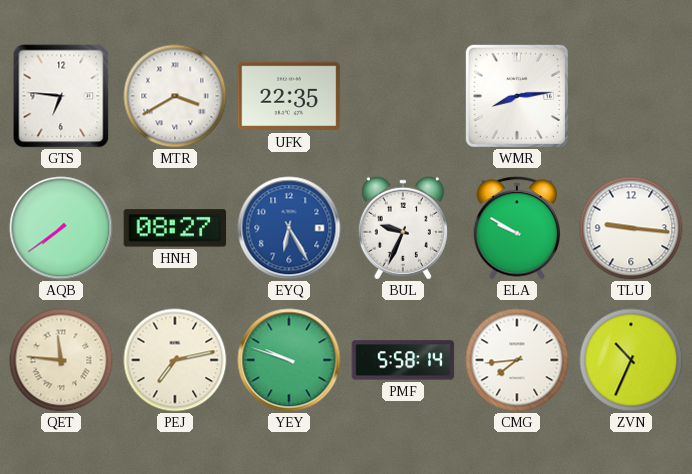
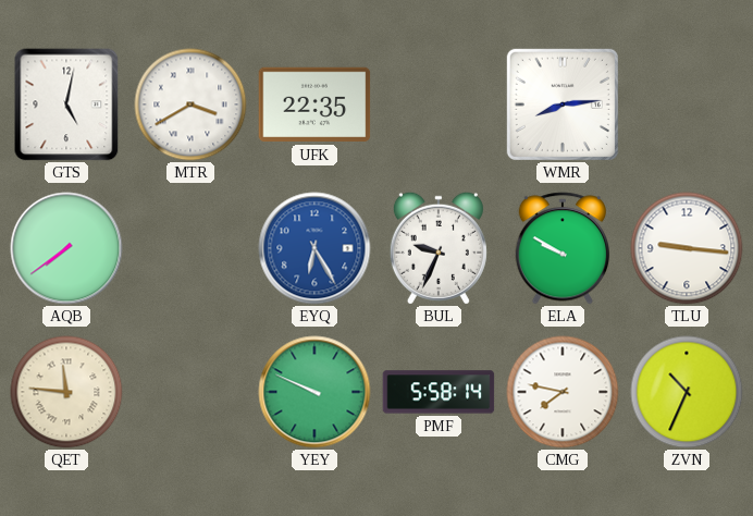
GTS: 6:46 -> 5:02
HNH: 08:27 -> none
PEJ: 7:13 -> none
YEY: 9:48 -> 9:49
CMG: 7:44 -> 7:47
